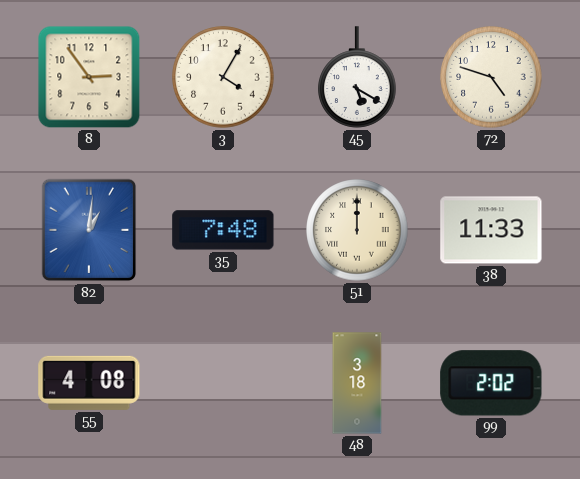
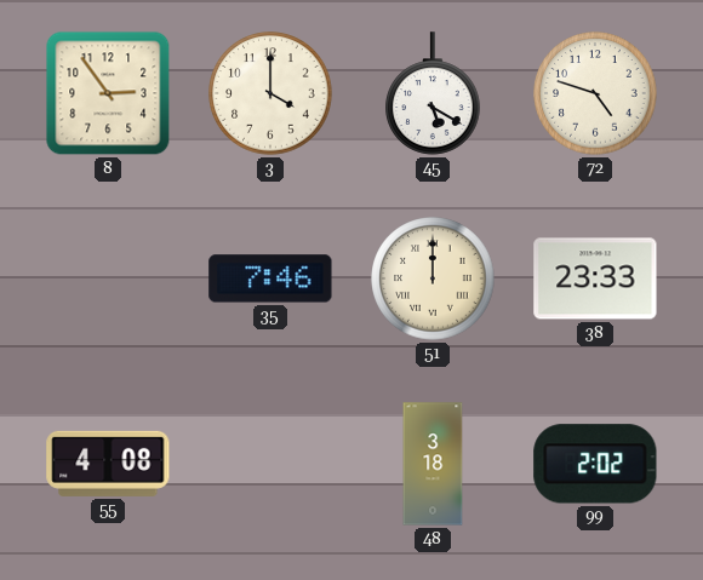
3: 4:05 -> 4:00
82: 1:01 -> none
35: 7:48 -> 7:46
38: 11:33 -> 23:33
